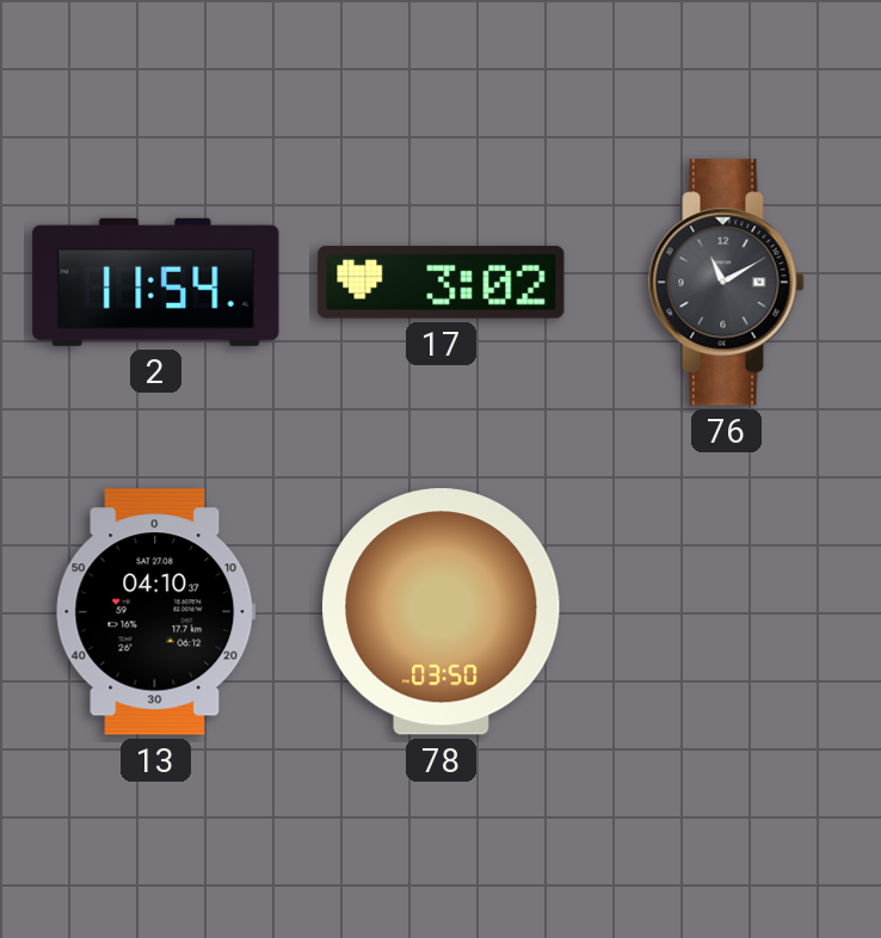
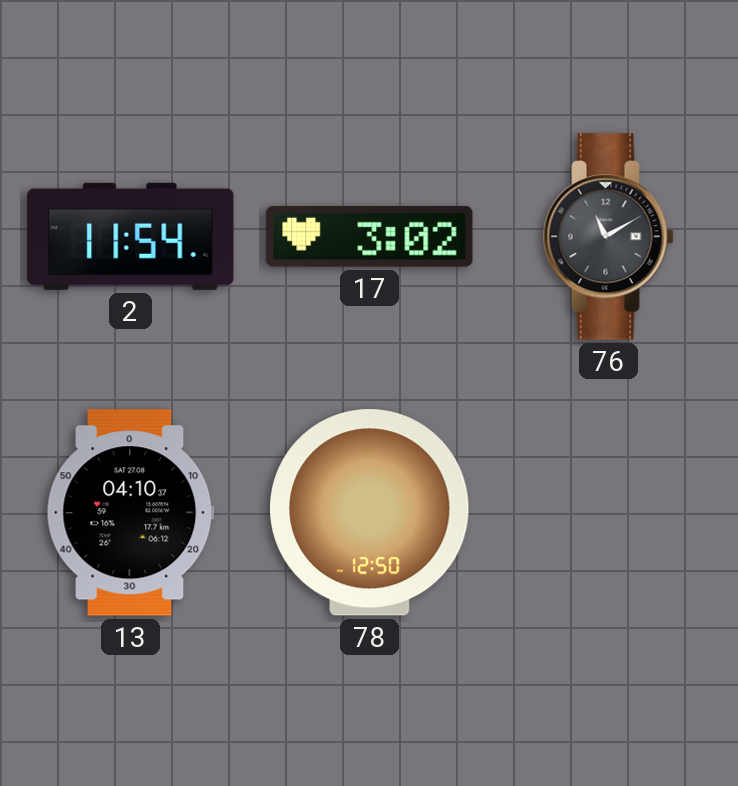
78: 03:50 -> 12:50
